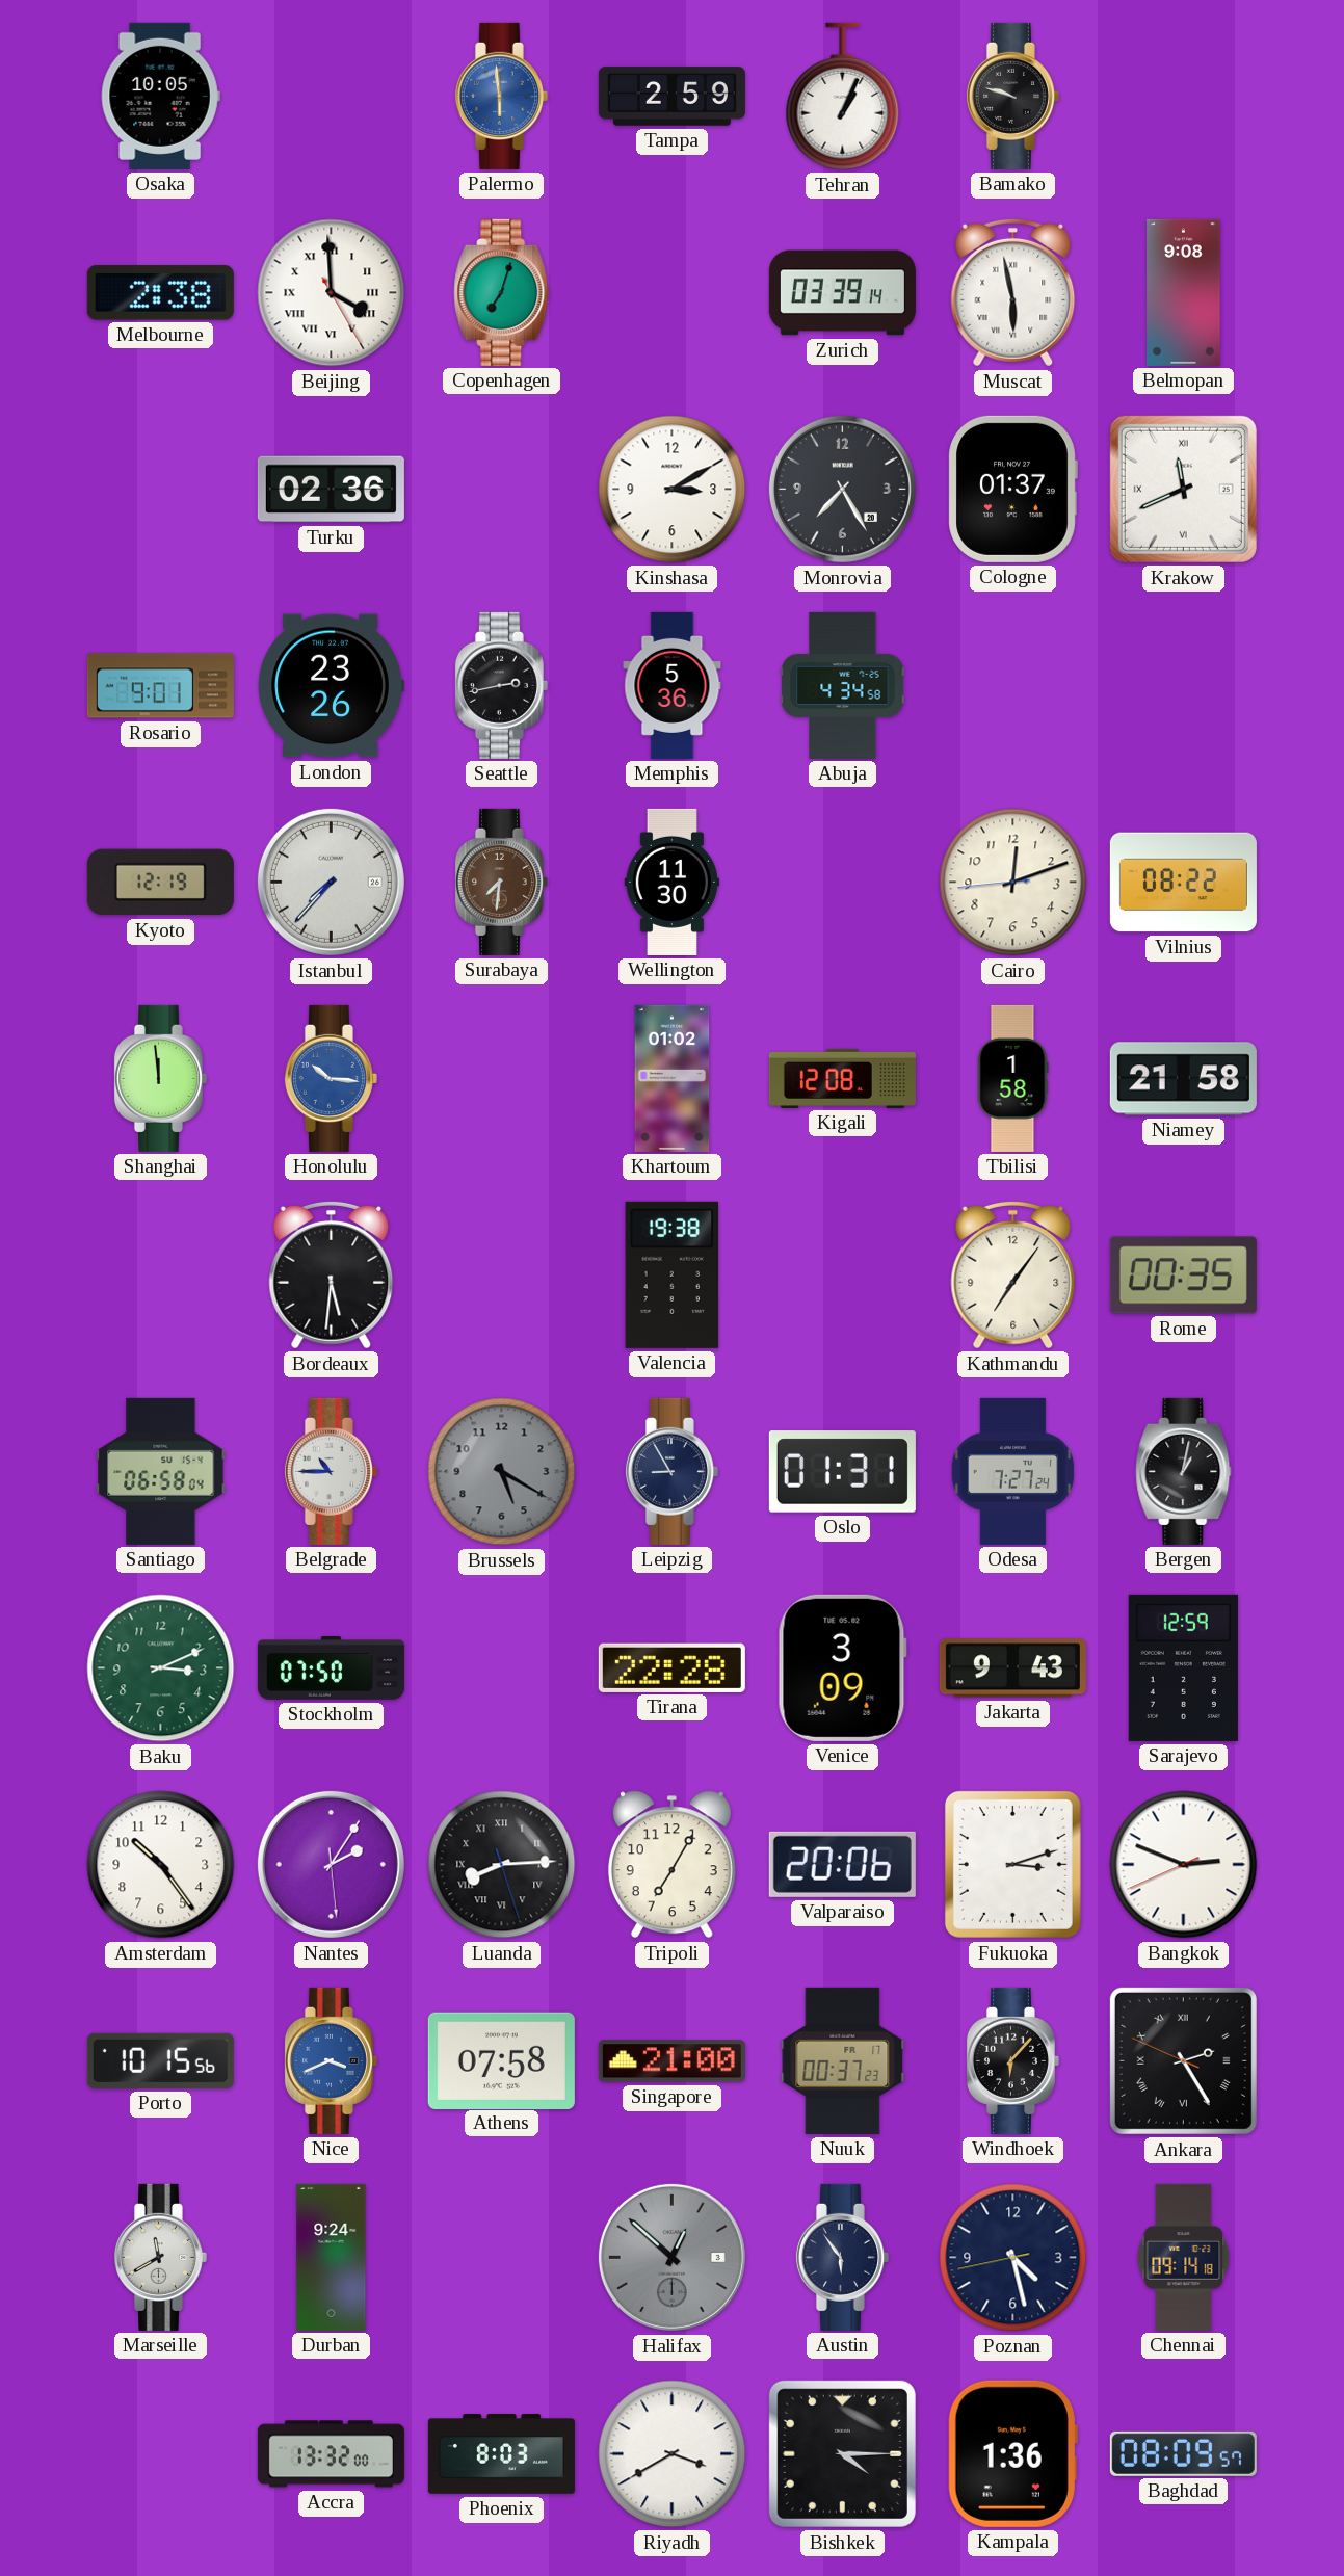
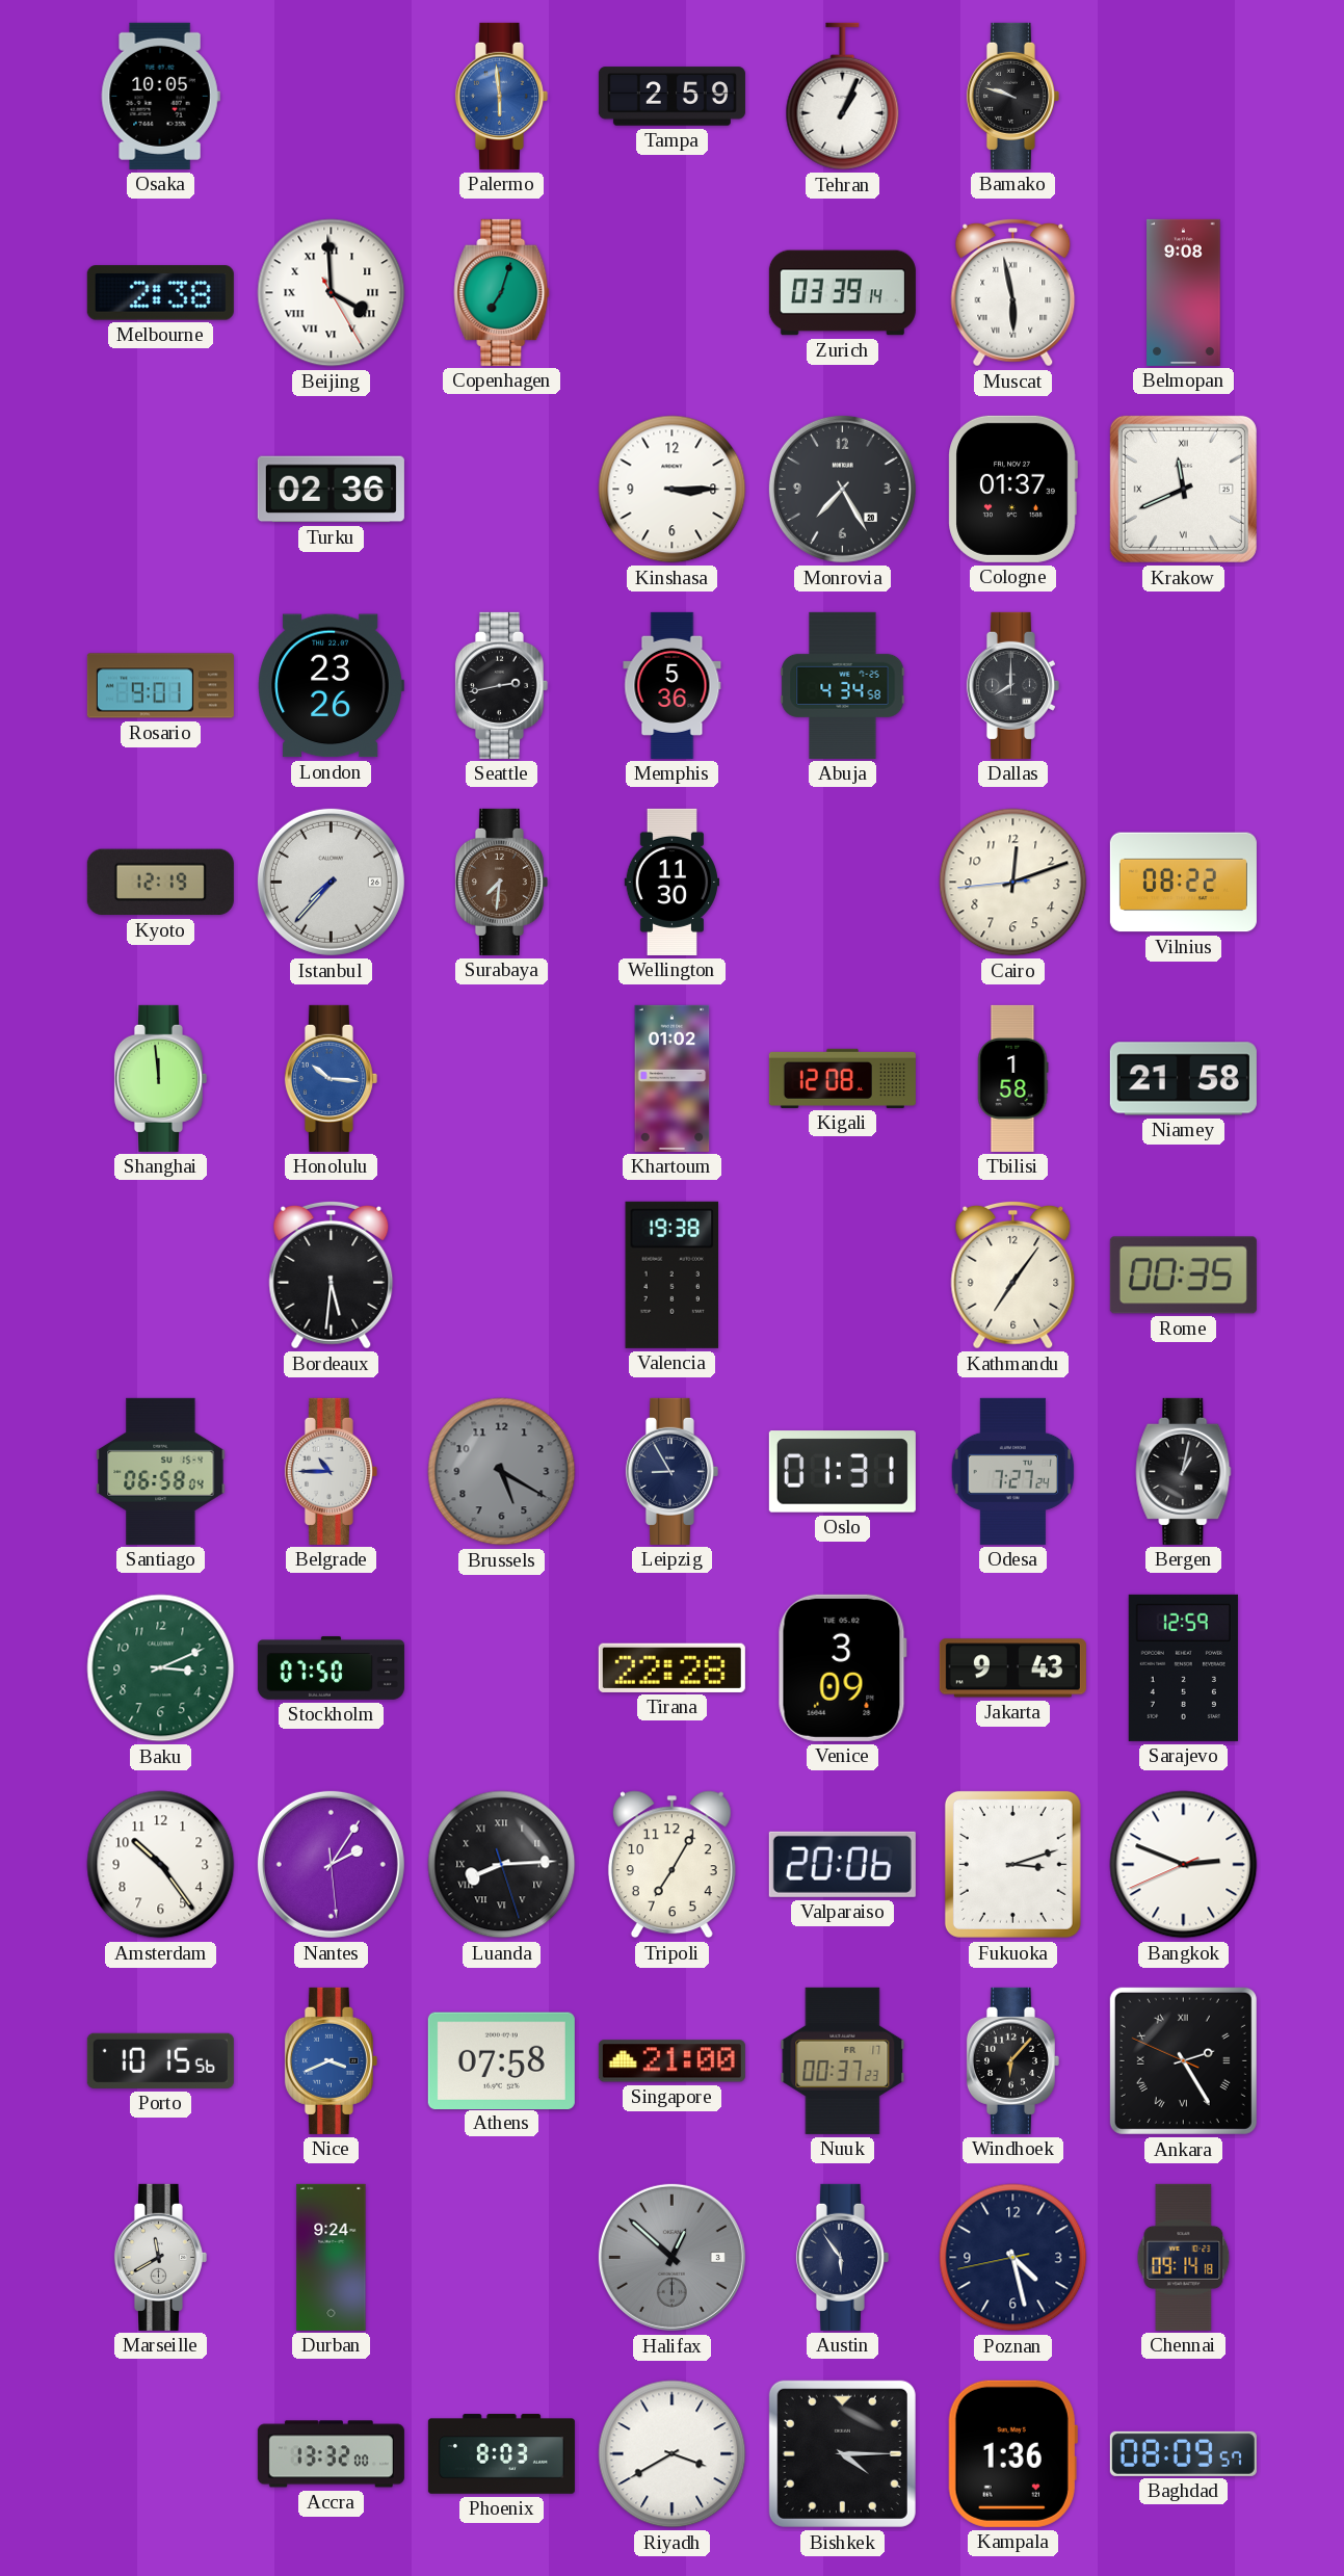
Kinshasa: 3:10 -> 3:15
Dallas: none -> 8:00
